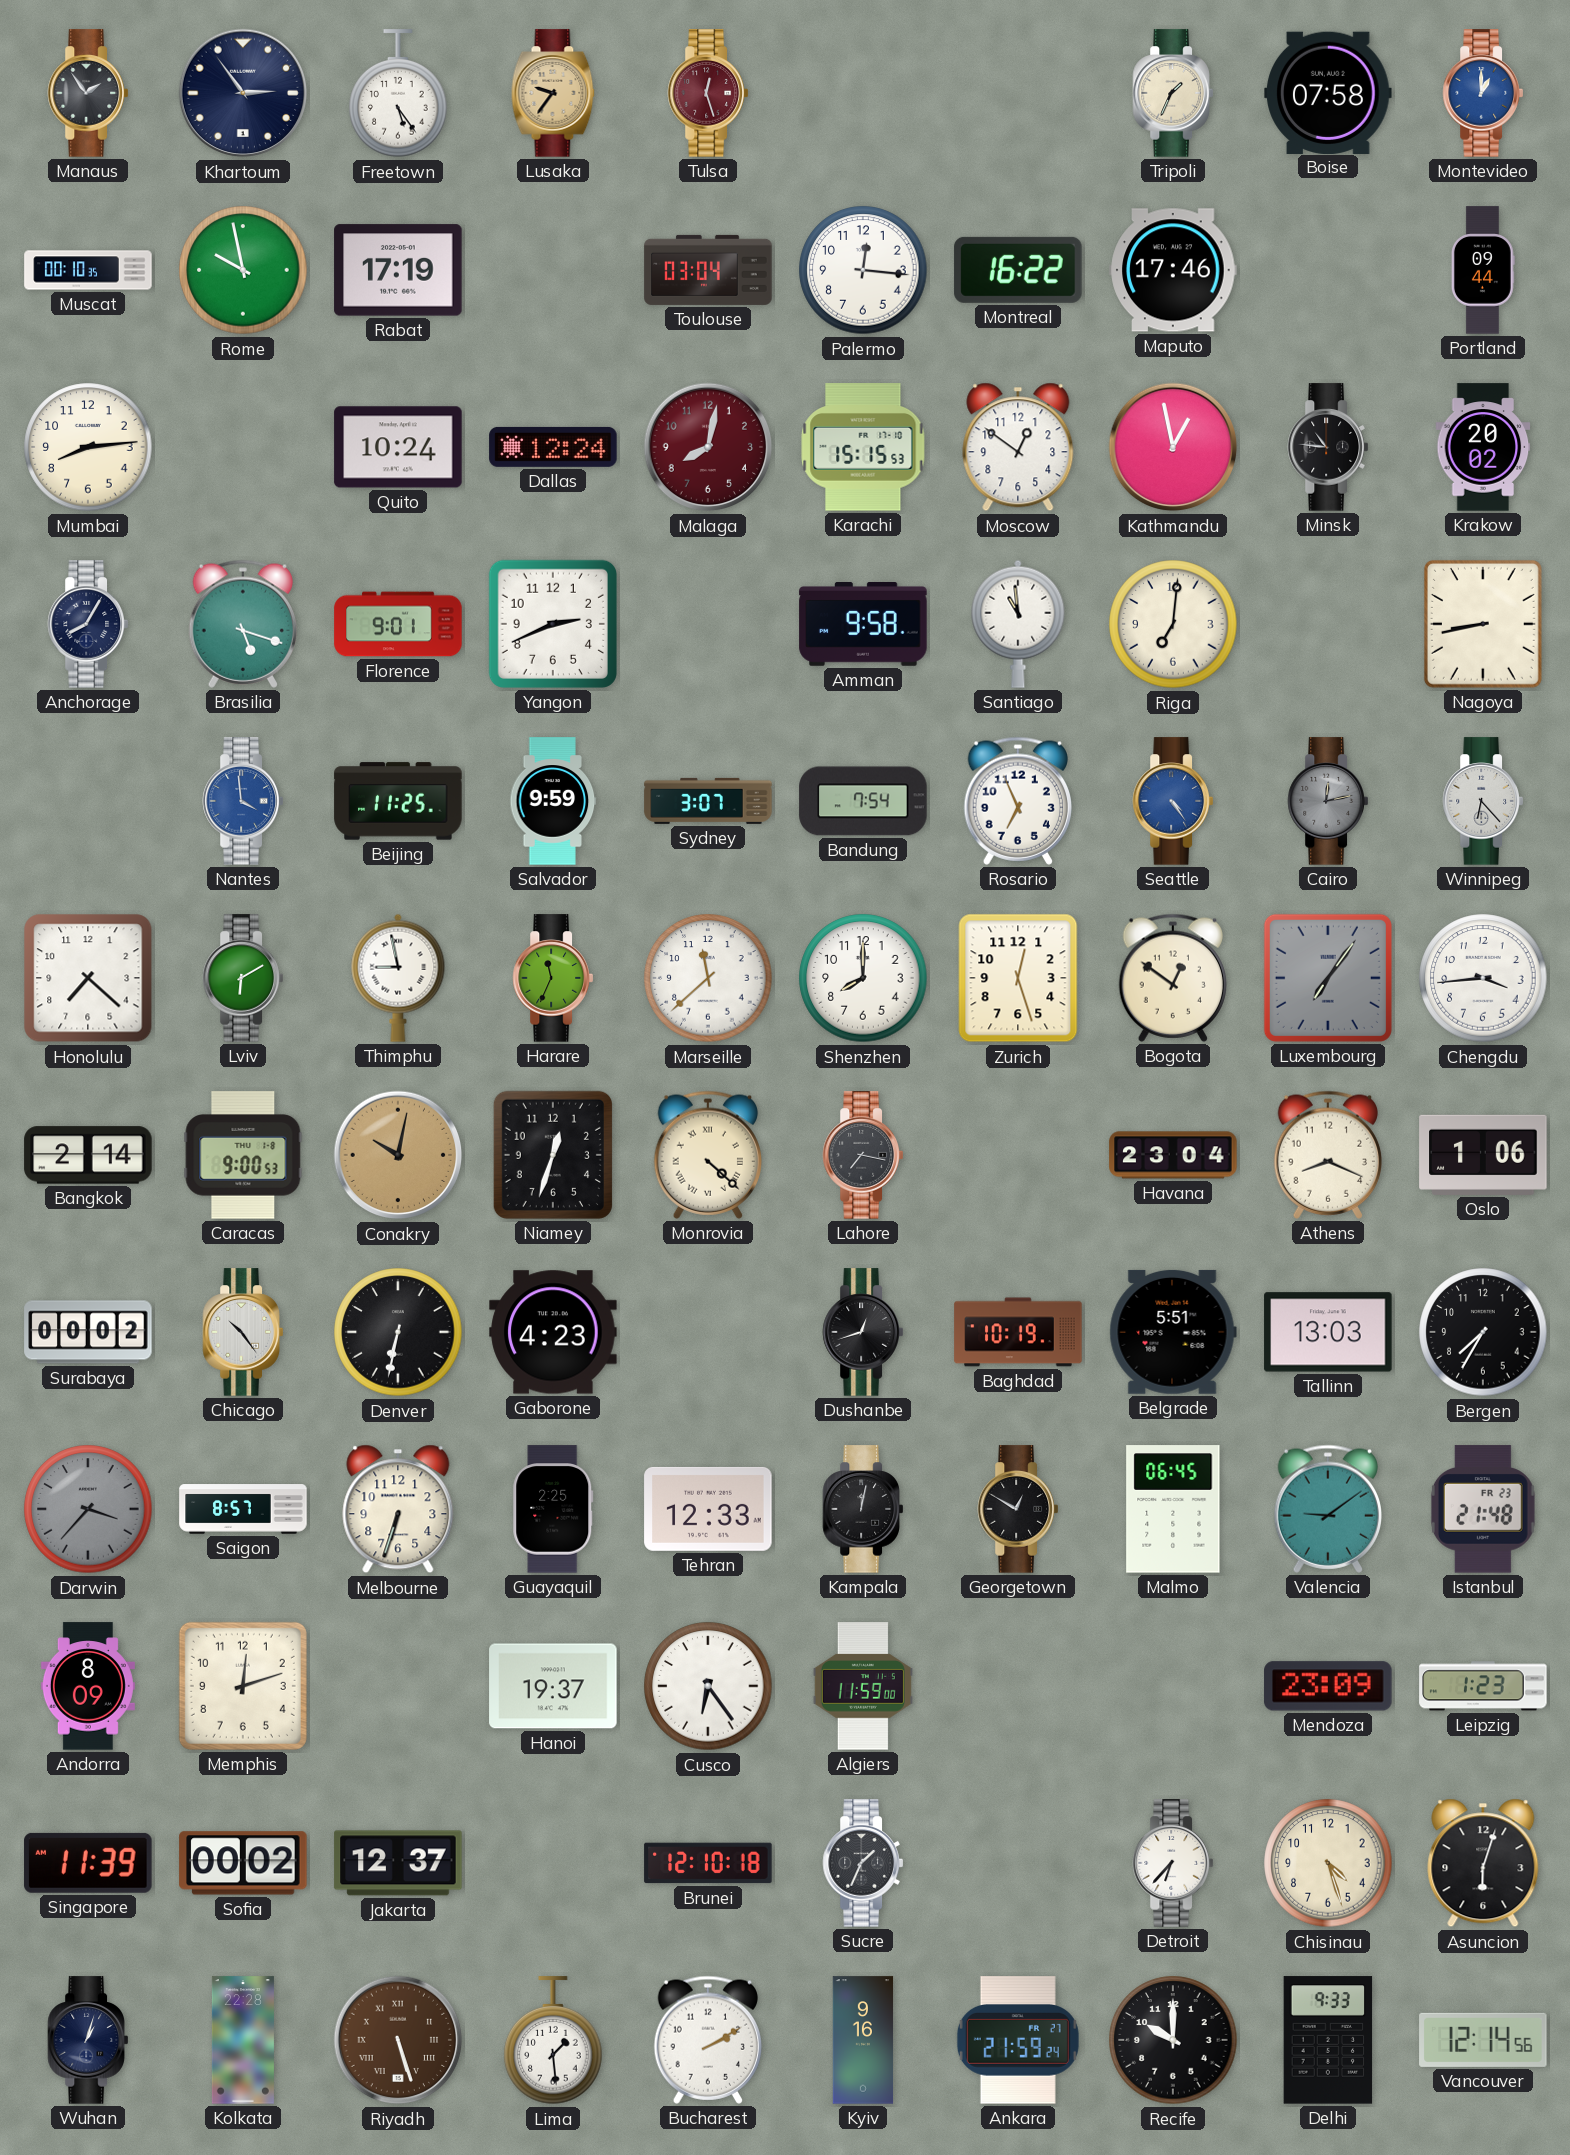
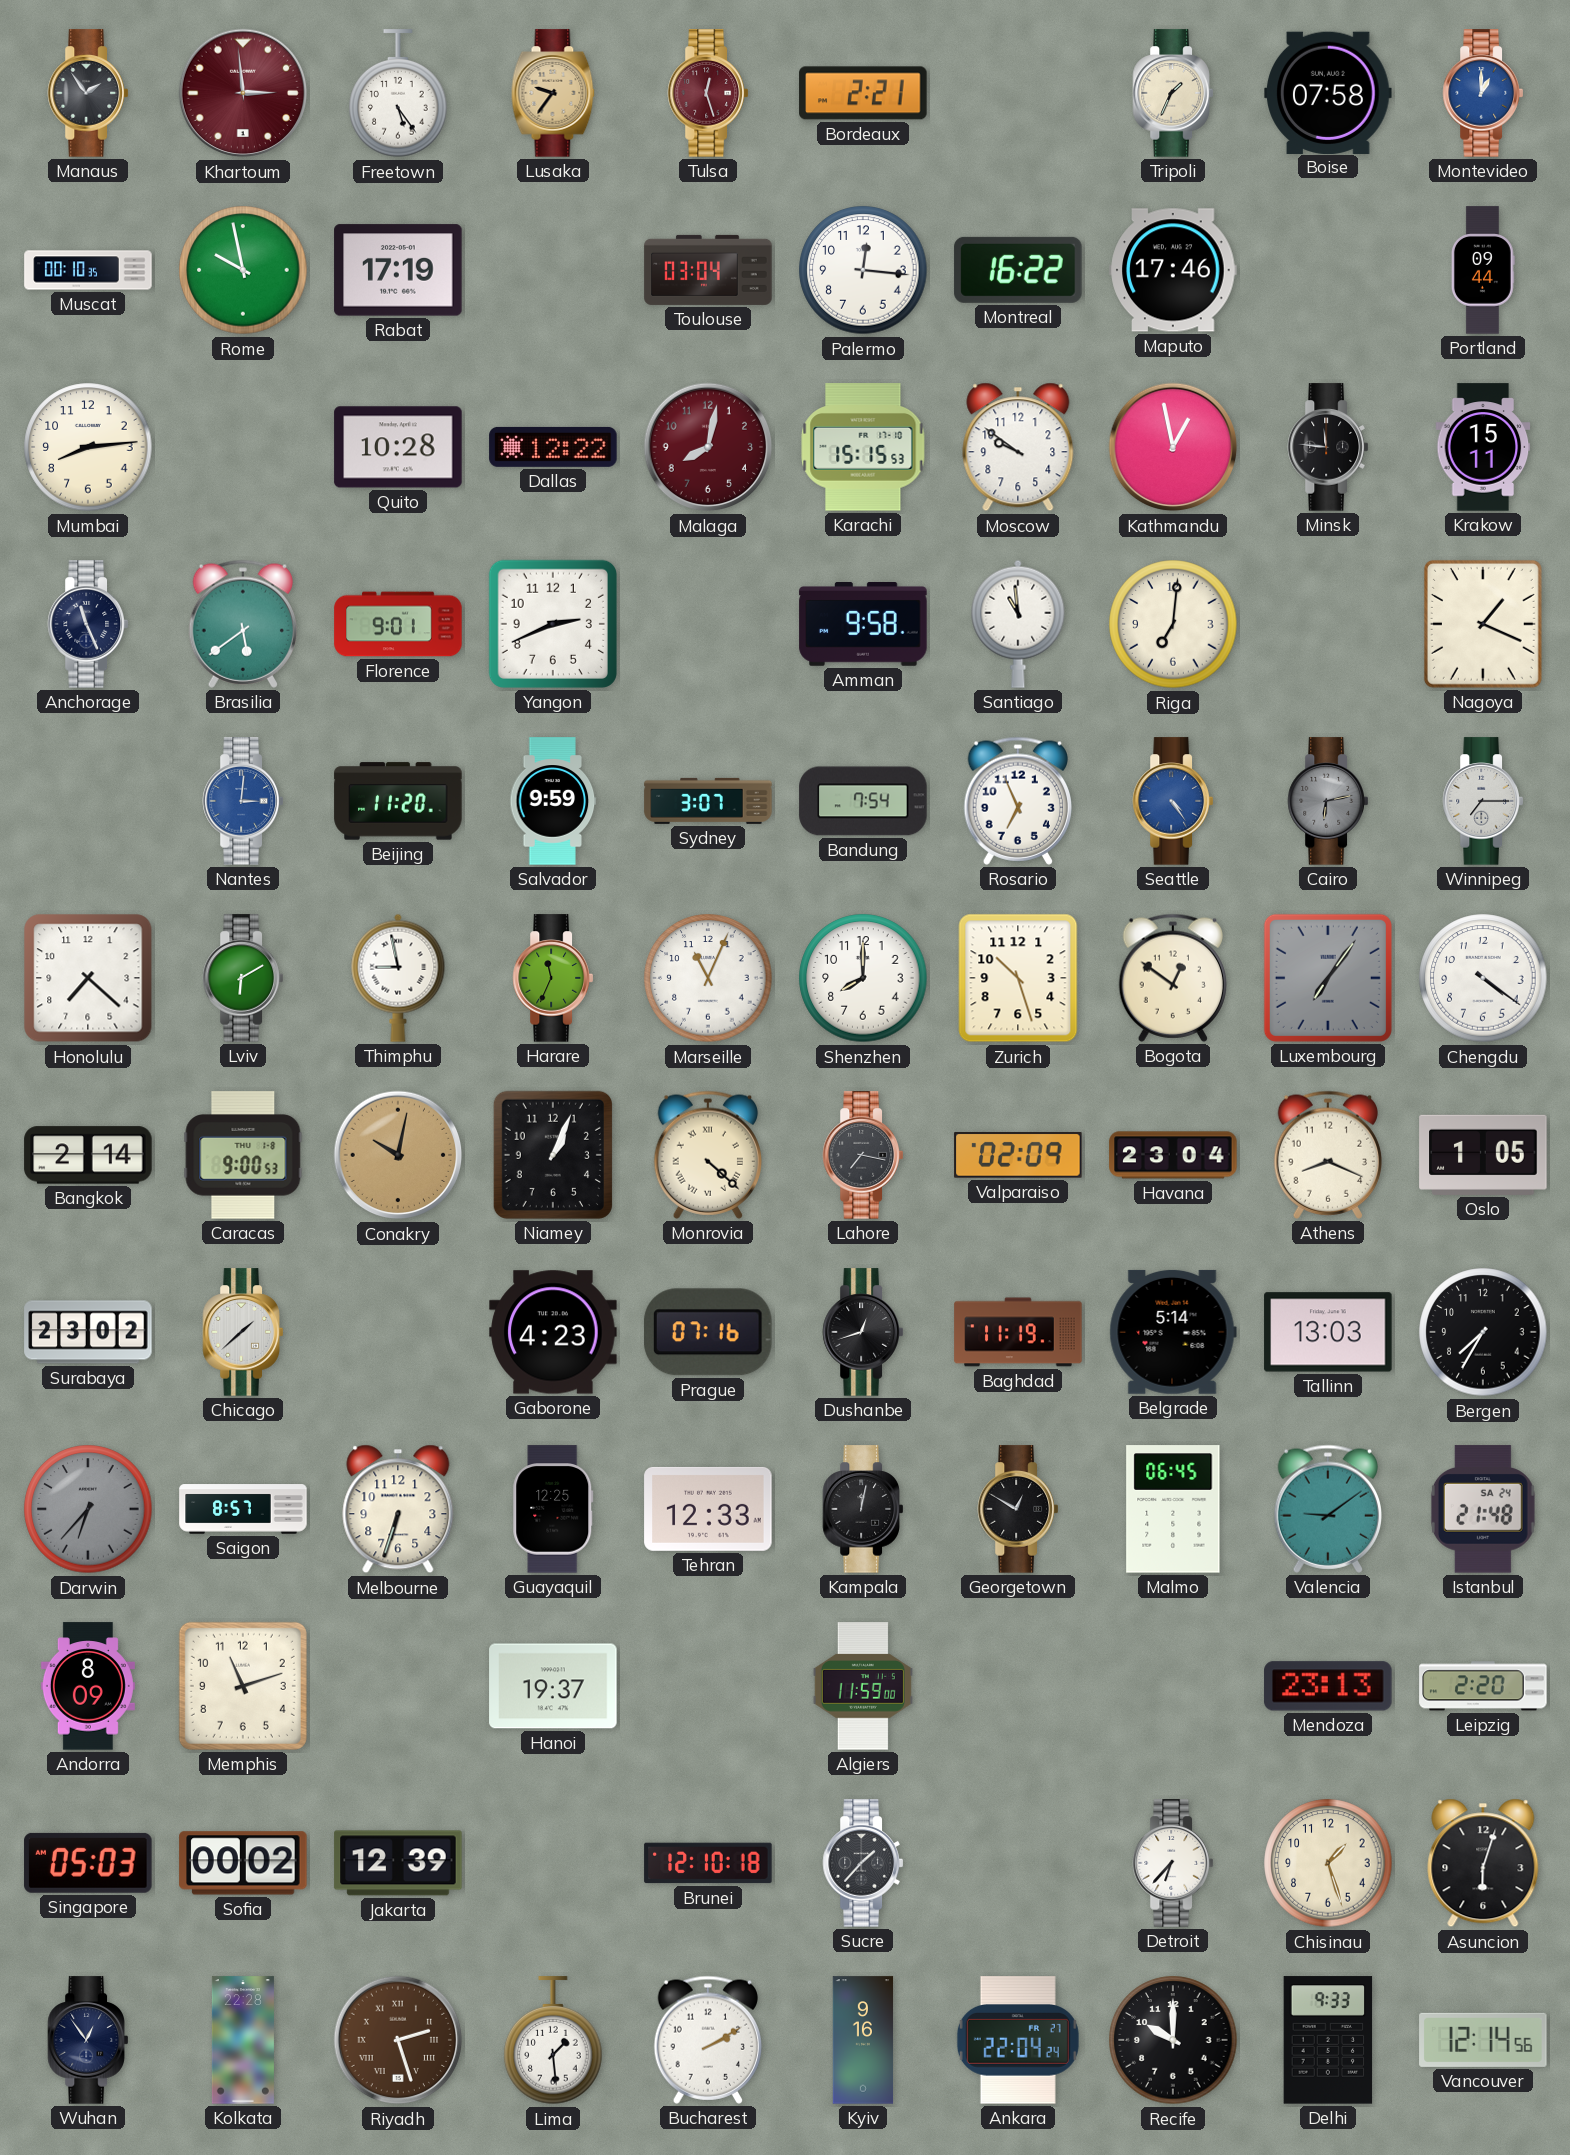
Khartoum: 2:54 -> 2:59
Khartoum dial: navy -> burgundy
Bordeaux: none -> 2:21
Quito: 10:24 -> 10:28
Dallas: 12:24 -> 12:22
Moscow: 12:51 -> 9:51
Minsk: 10:46 -> 11:46
Krakow: 20:02 -> 15:11
Anchorage: 8:05 -> 11:26
Brasilia: 5:18 -> 5:39
Nagoya: 8:43 -> 1:19
Nantes: 3:59 -> 3:01
Beijing: 11:25 -> 11:20
Cairo: 12:13 -> 6:13
Winnipeg: 6:23 -> 7:15
Marseille: 11:38 -> 11:04
Zurich: 12:27 -> 10:27
Chengdu: 3:44 -> 4:21
Niamey: 12:33 -> 1:04
Valparaiso: none -> 02:09
Oslo: 1:06 -> 1:05
Surabaya: 00:02 -> 23:02
Chicago: 10:24 -> 1:38
Denver: 6:32 -> none
Prague: none -> 07:16
Baghdad: 10:19 -> 11:19
Belgrade: 5:51 -> 5:14
Darwin: 3:37 -> 6:37
Guayaquil: 2:25 -> 12:25
Istanbul date: FR 23 -> SA 24
Memphis: 12:12 -> 11:12
Cusco: 6:24 -> none
Mendoza: 23:09 -> 23:13
Leipzig: 1:23 -> 2:20
Singapore: 11:39 -> 05:03
Jakarta: 12:37 -> 12:39
Sucre: 1:34 -> 1:37
Chisinau: 4:27 -> 1:27
Wuhan: 1:03 -> 12:54
Riyadh: 5:27 -> 2:27
Ankara: 21:59 -> 22:04
